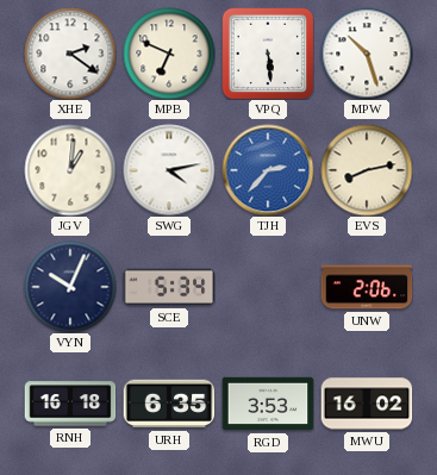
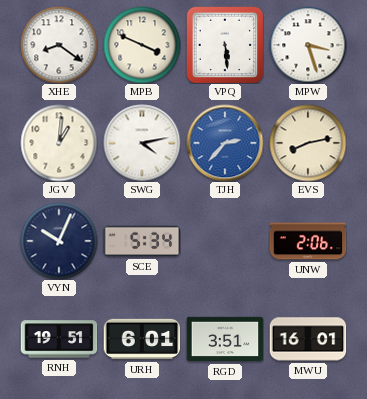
XHE: 2:21 -> 8:21
MPB: 6:49 -> 3:49
MPW: 10:27 -> 3:27
RNH: 16:18 -> 19:51
URH: 6:35 -> 6:01
RGD: 3:53 -> 3:51
MWU: 16:02 -> 16:01
